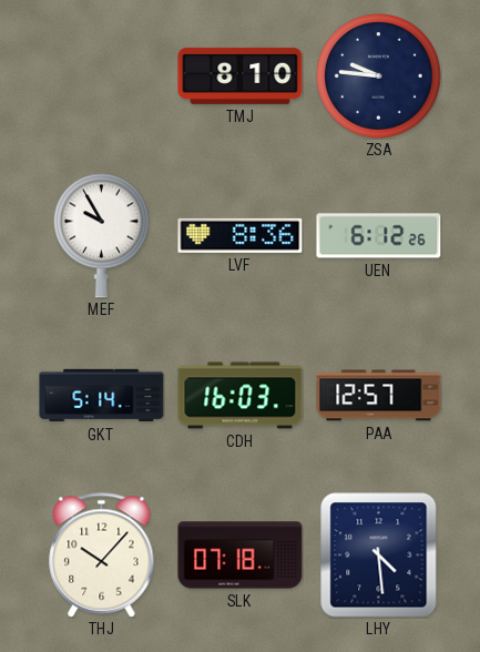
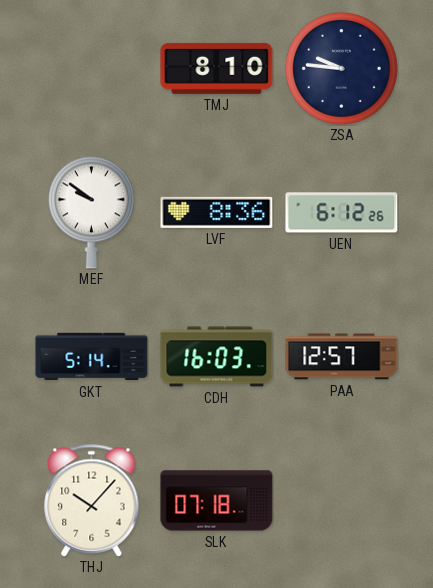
MEF: 9:55 -> 9:51
LHY: 4:29 -> none
